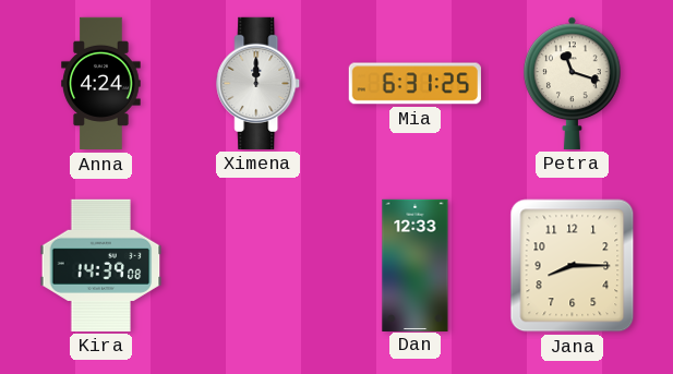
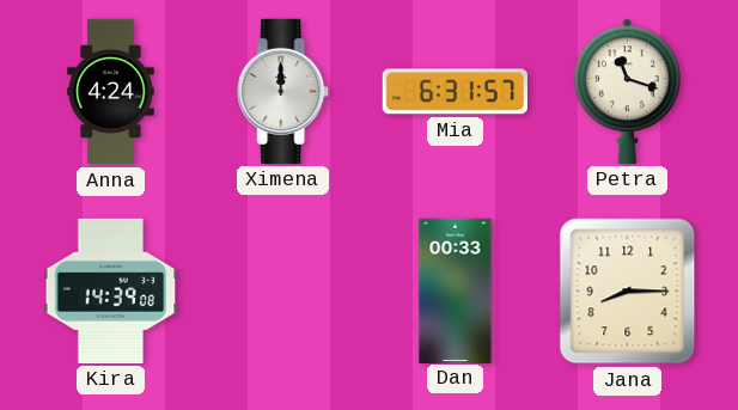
Mia: 6:31:25 -> 6:31:57
Dan: 12:33 -> 00:33
